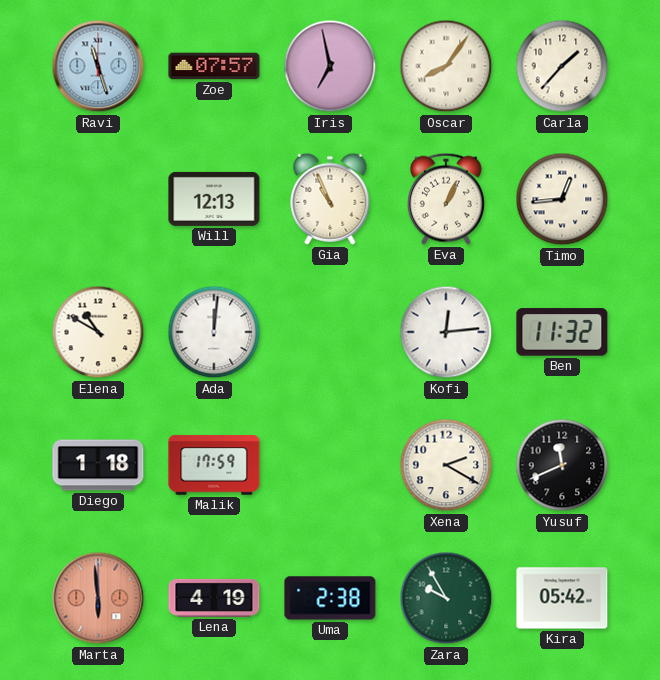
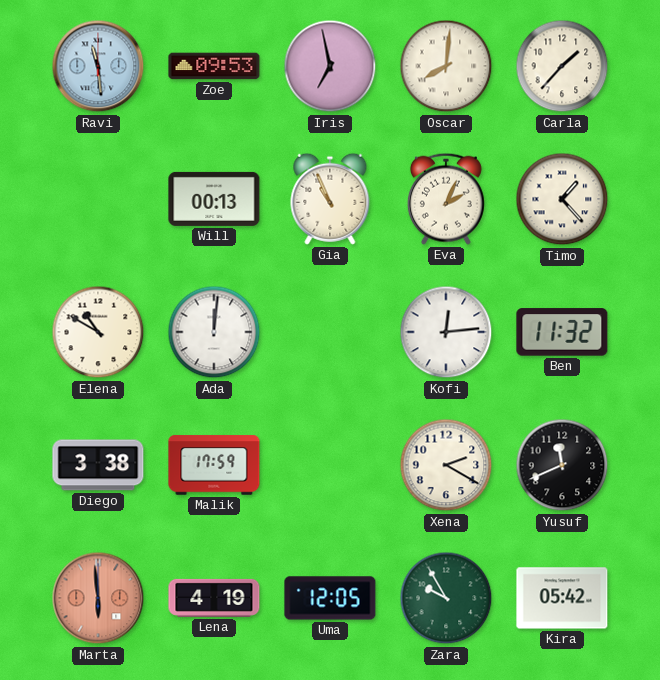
Ravi: 11:27 -> 11:29
Zoe: 07:57 -> 09:53
Oscar: 8:06 -> 8:01
Will: 12:13 -> 00:13
Eva: 1:04 -> 2:04
Timo: 12:44 -> 1:23
Diego: 1:18 -> 3:38
Uma: 2:38 -> 12:05
